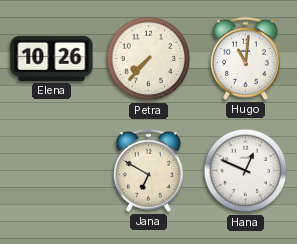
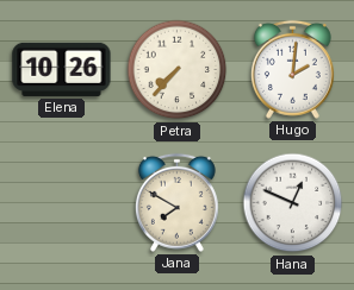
Hugo: 11:01 -> 2:01
Jana: 6:50 -> 7:50
